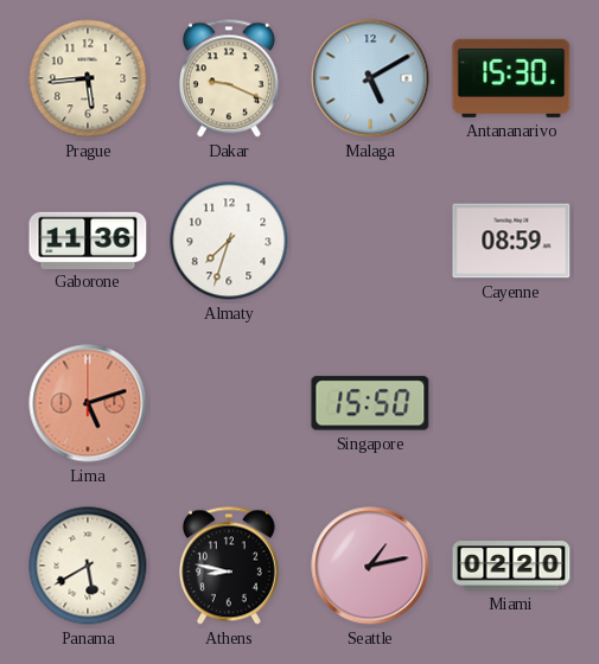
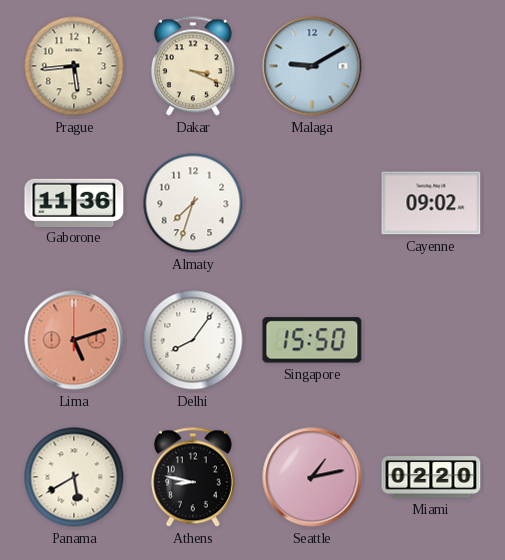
Dakar: 9:19 -> 3:19
Malaga: 5:10 -> 9:10
Antananarivo: 15:30 -> none
Cayenne: 08:59 -> 09:02
Delhi: none -> 8:06
